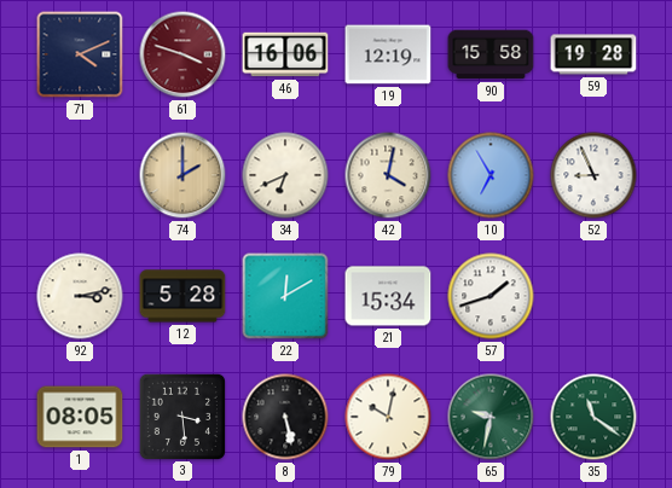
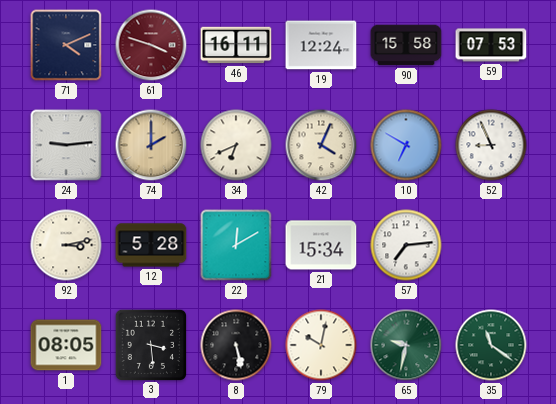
46: 16:06 -> 16:11
19: 12:19 -> 12:24
59: 19:28 -> 07:53
24: none -> 9:14
42: 4:02 -> 4:04
10: 6:55 -> 6:50
57: 1:42 -> 7:14
